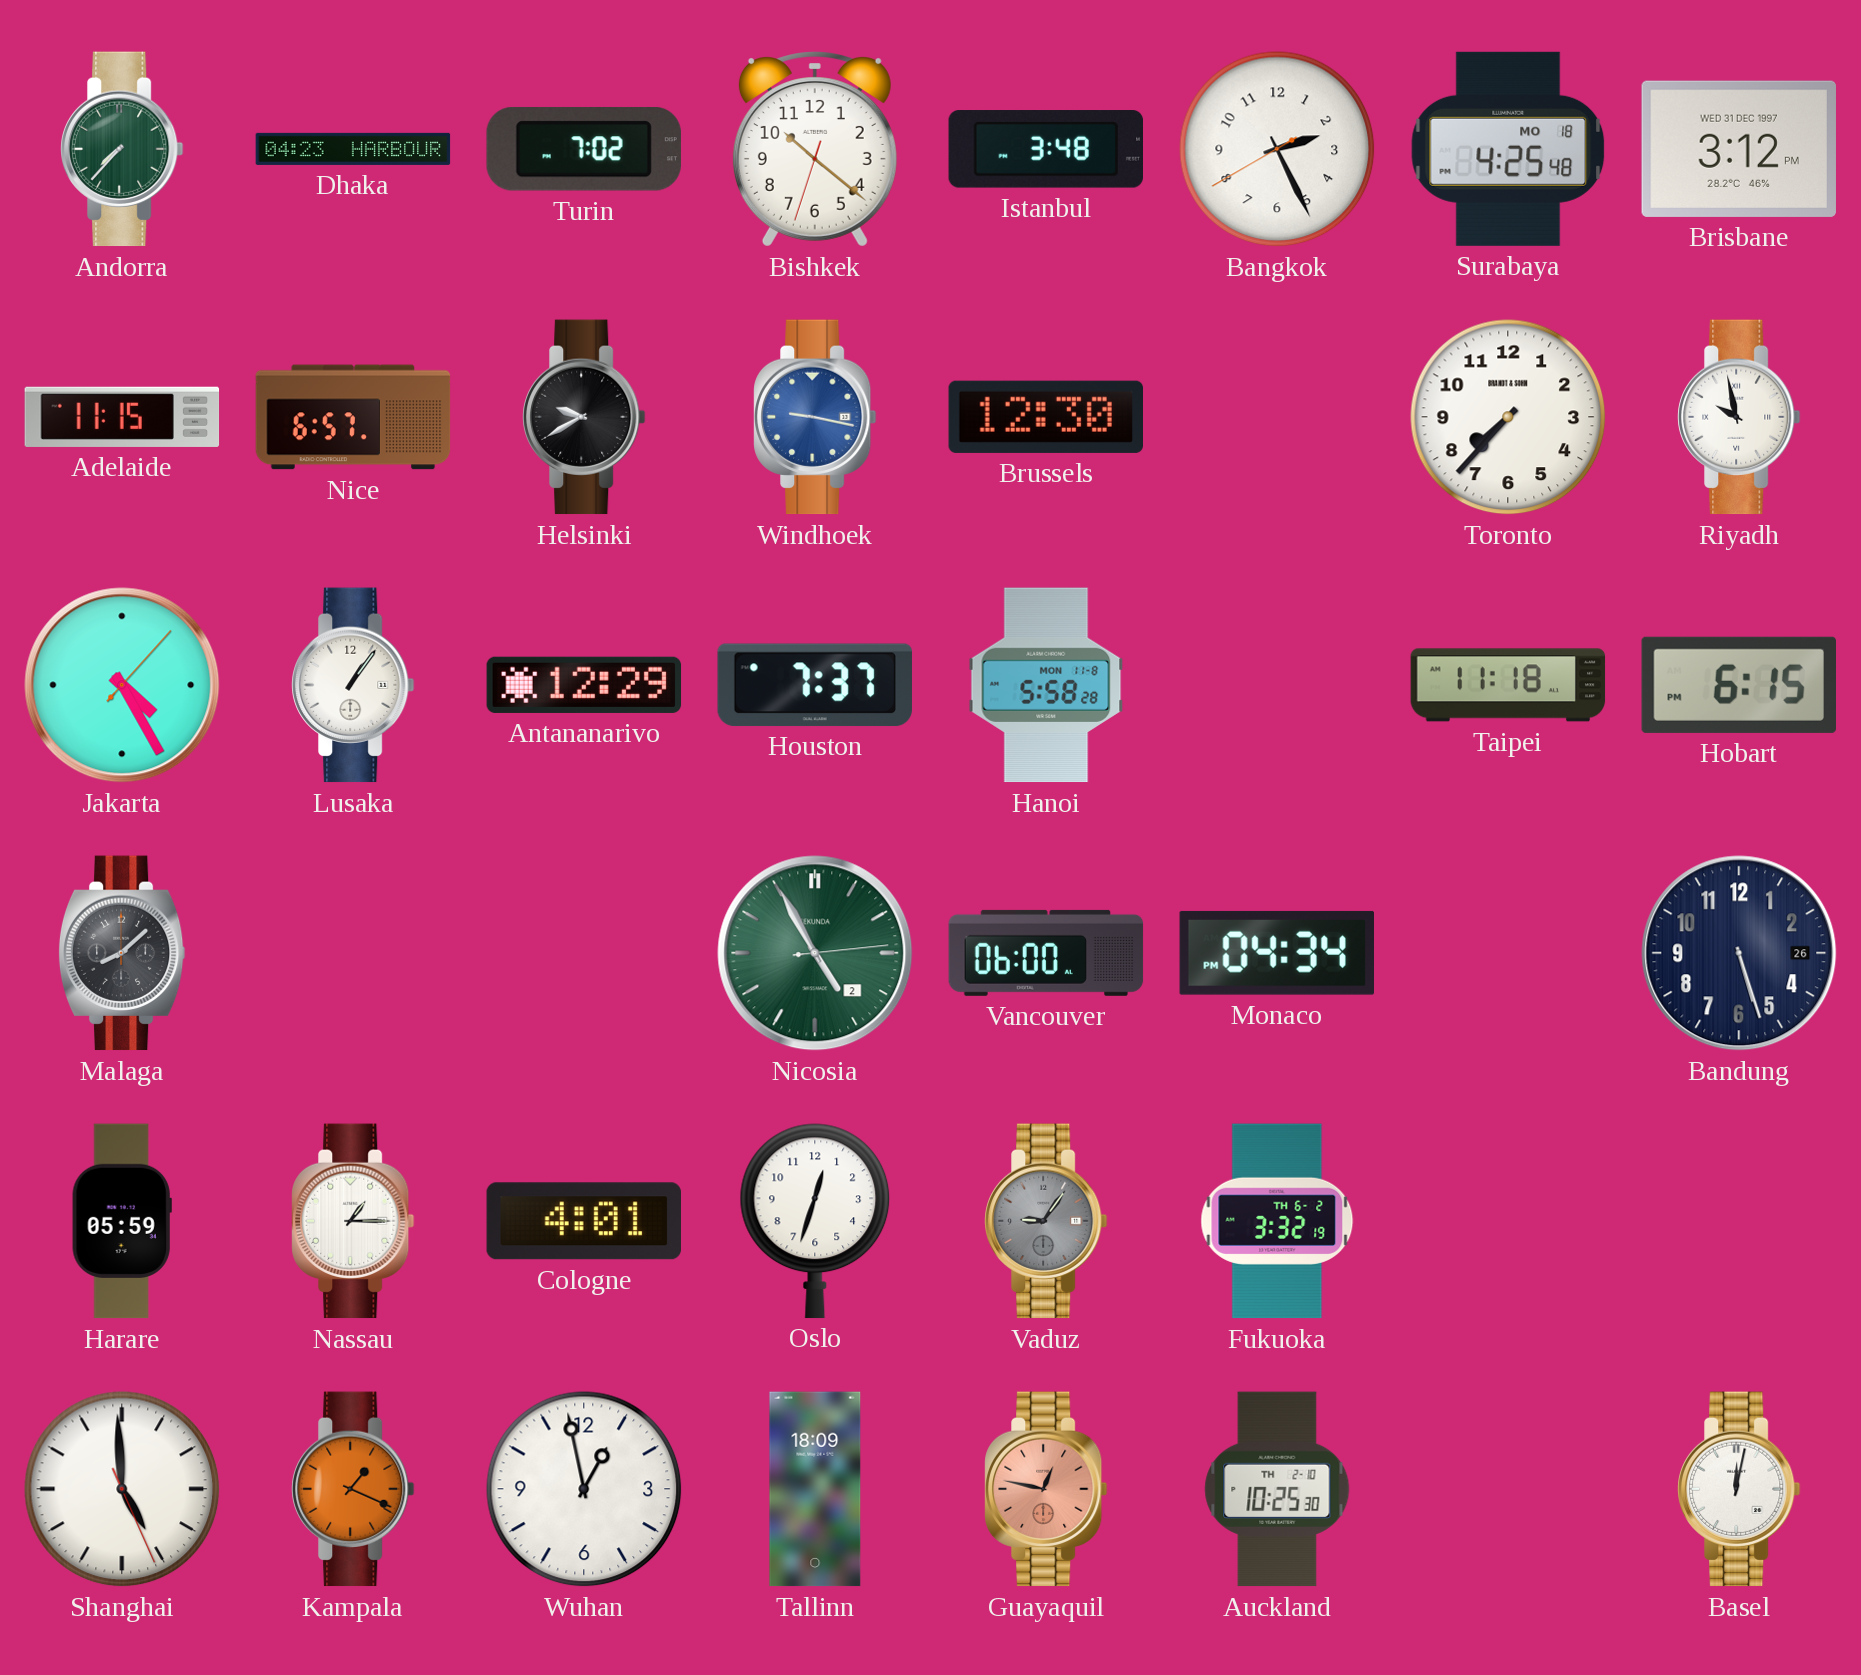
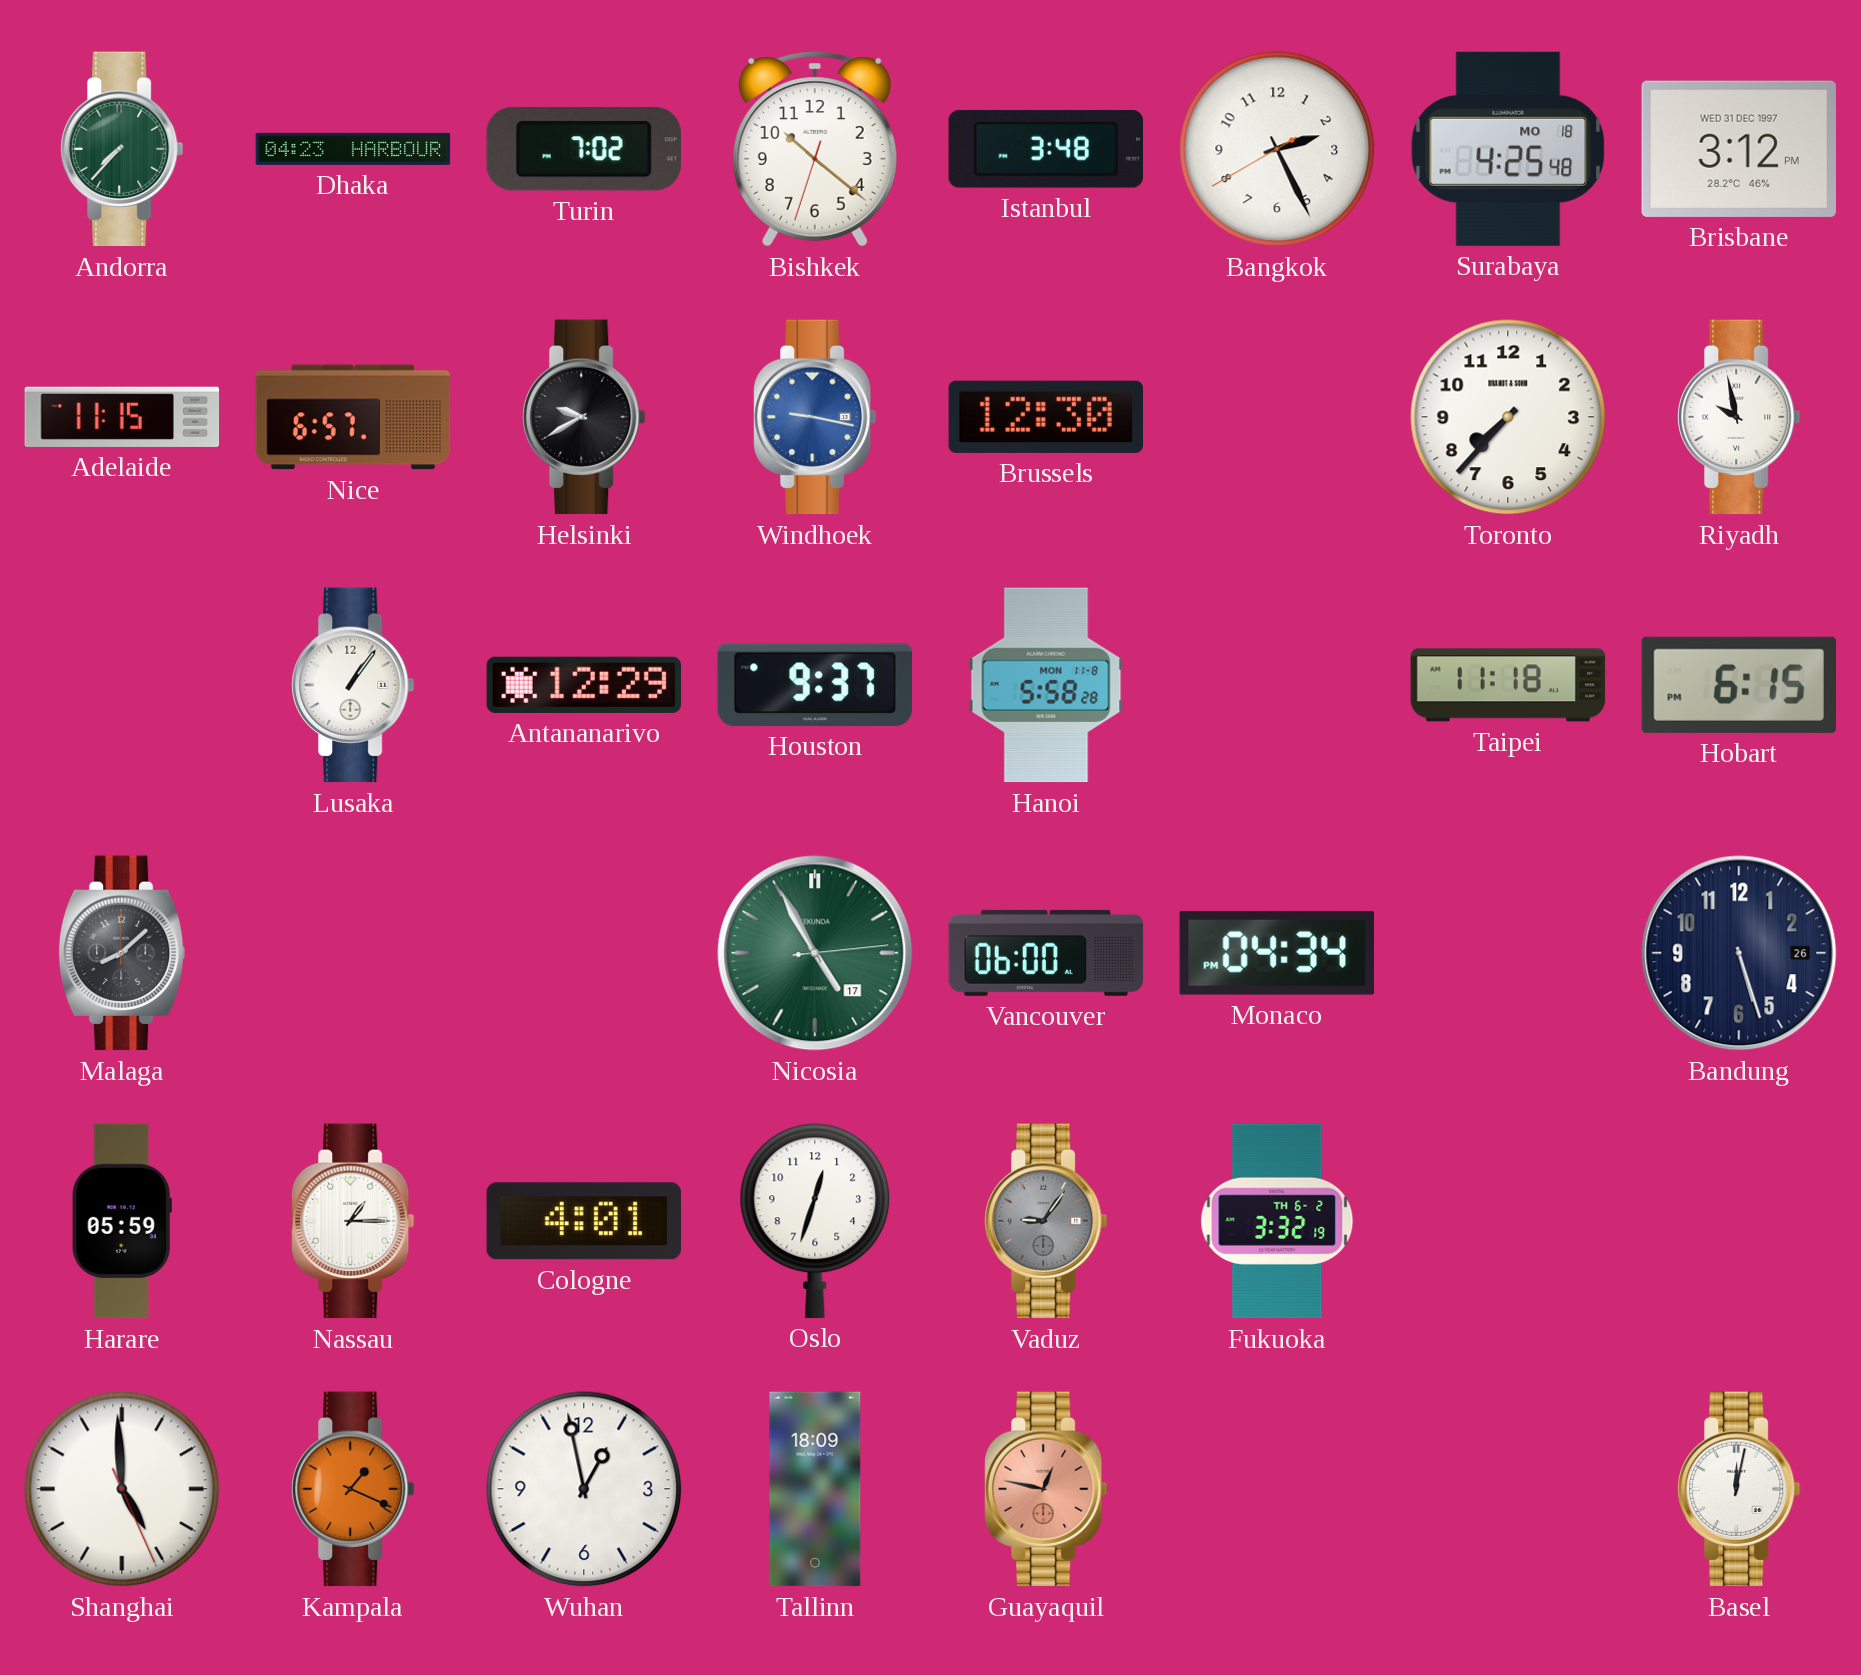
Jakarta: 4:25 -> none
Houston: 7:37 -> 9:37
Nicosia date: 2 -> 17
Auckland: 10:25 -> none
